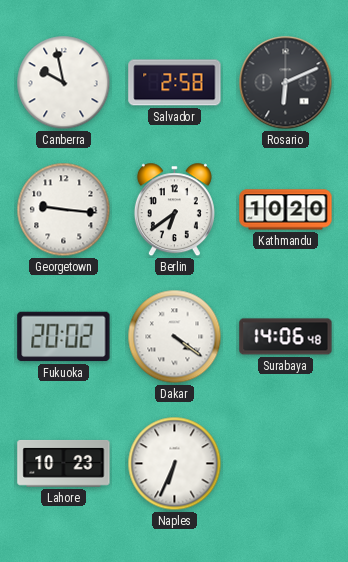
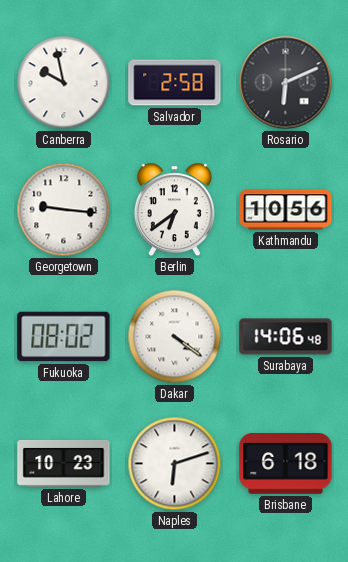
Kathmandu: 10:20 -> 10:56
Fukuoka: 20:02 -> 08:02
Naples: 6:34 -> 6:12
Brisbane: none -> 6:18
